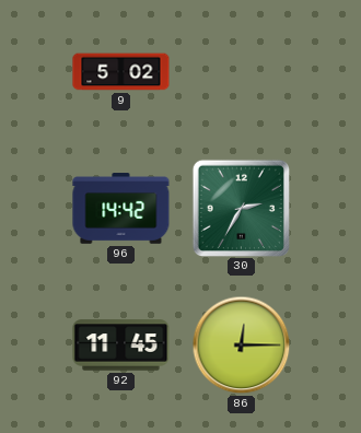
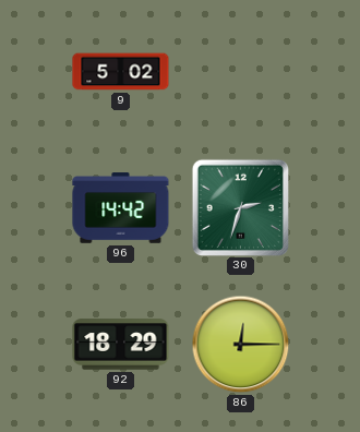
30: 2:35 -> 2:33
92: 11:45 -> 18:29
